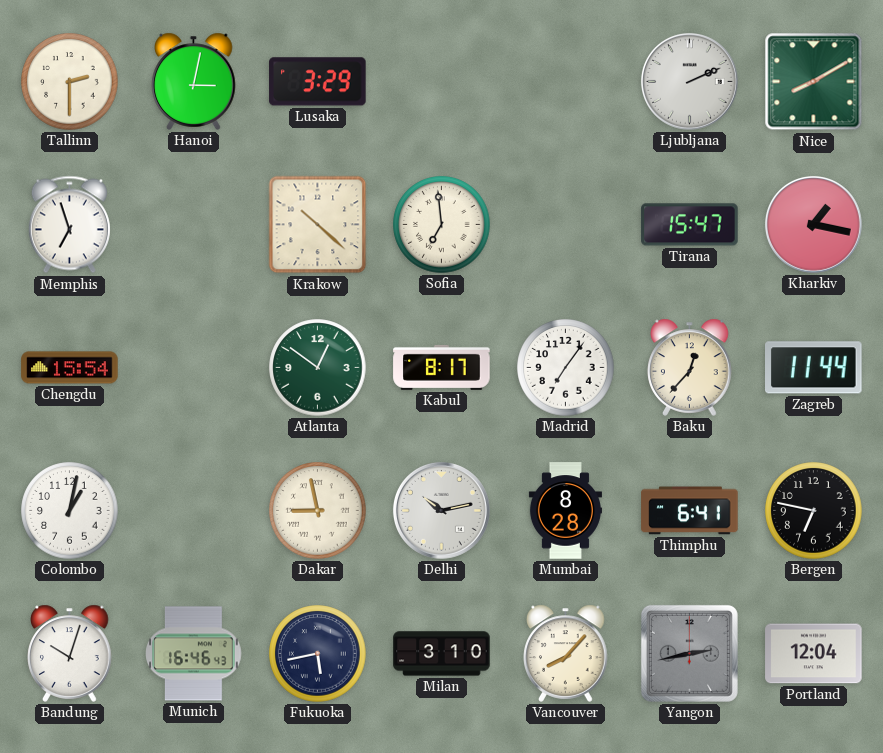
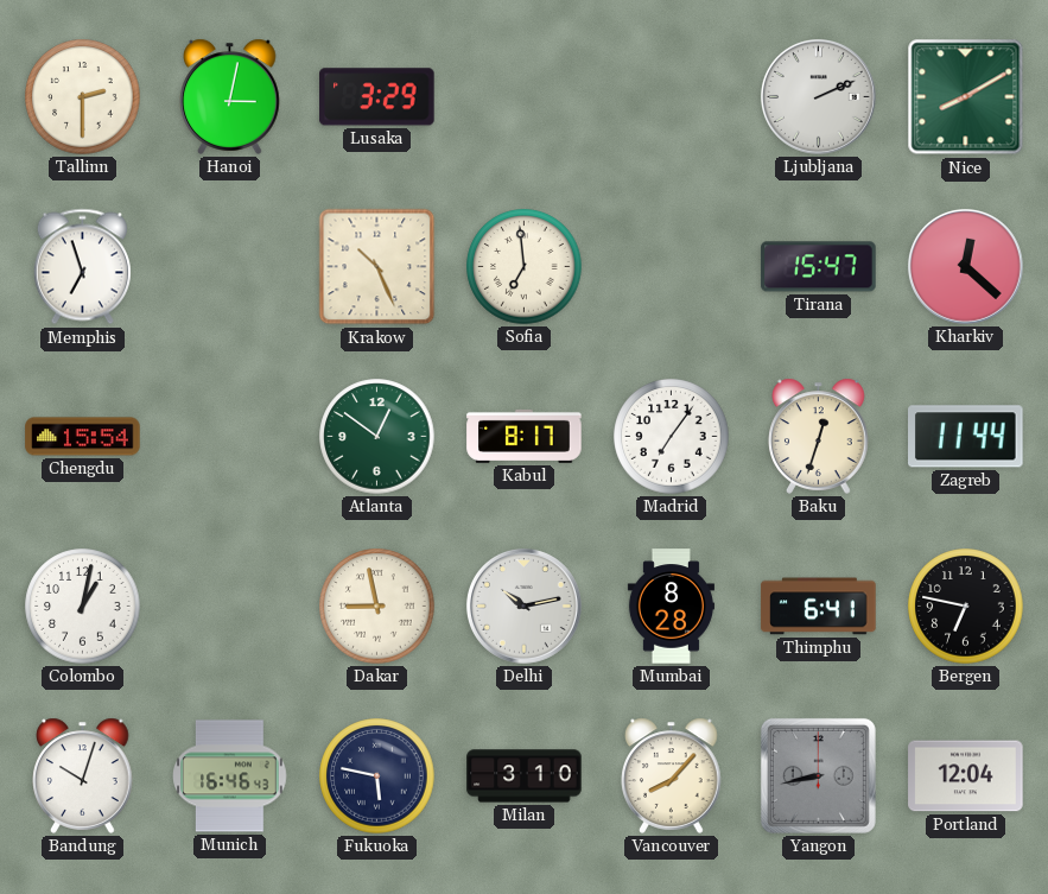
Krakow: 10:22 -> 10:26
Kharkiv: 1:17 -> 12:22
Baku: 12:37 -> 12:33
Fukuoka: 5:43 -> 5:47
Yangon: 2:43 -> 8:43
